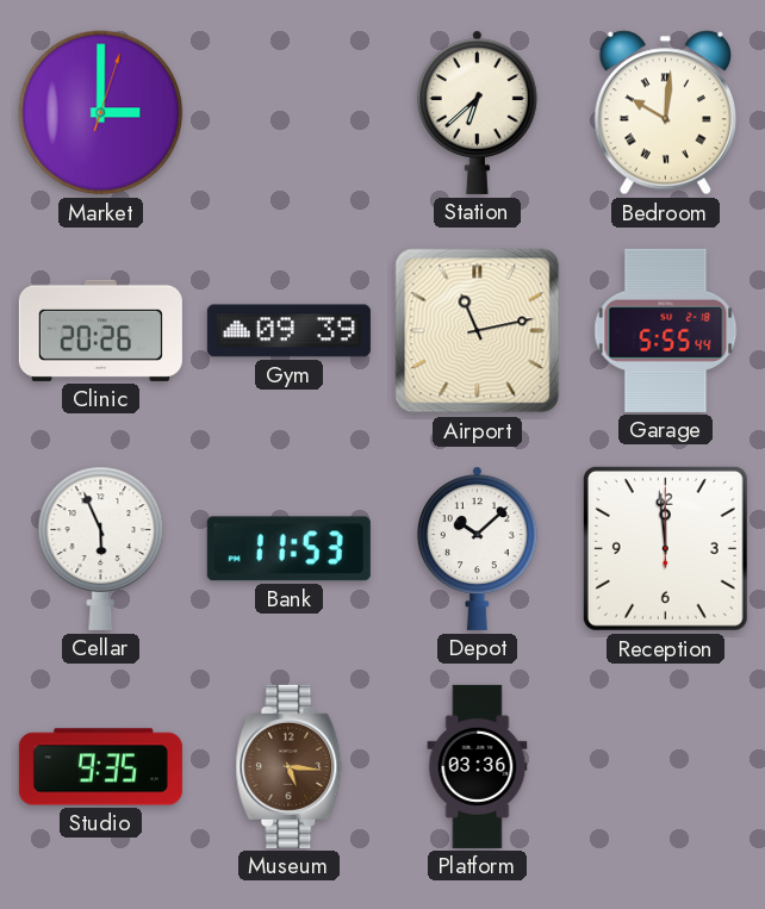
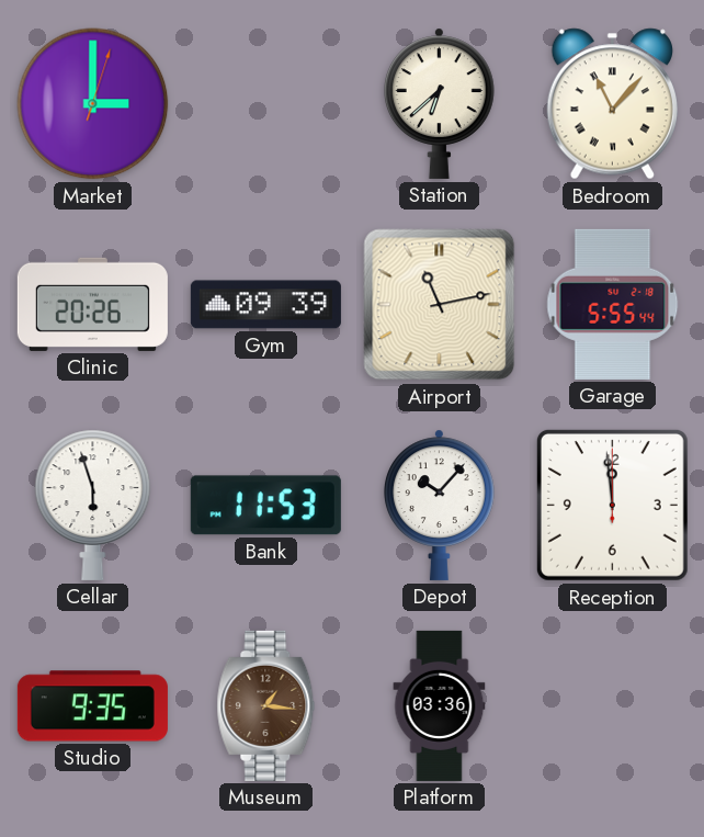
Bedroom: 10:01 -> 11:07
Cellar: 5:56 -> 5:57
Depot: 10:08 -> 10:07
Museum: 5:16 -> 1:16
